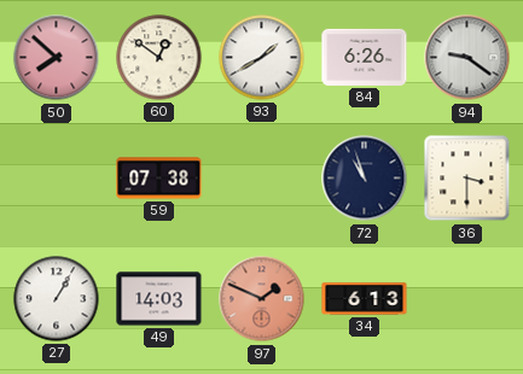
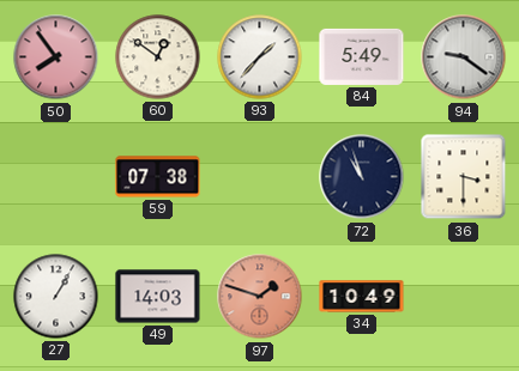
50: 7:52 -> 7:54
93: 1:40 -> 1:37
84: 6:26 -> 5:49
97: 1:49 -> 1:48
34: 6:13 -> 10:49
